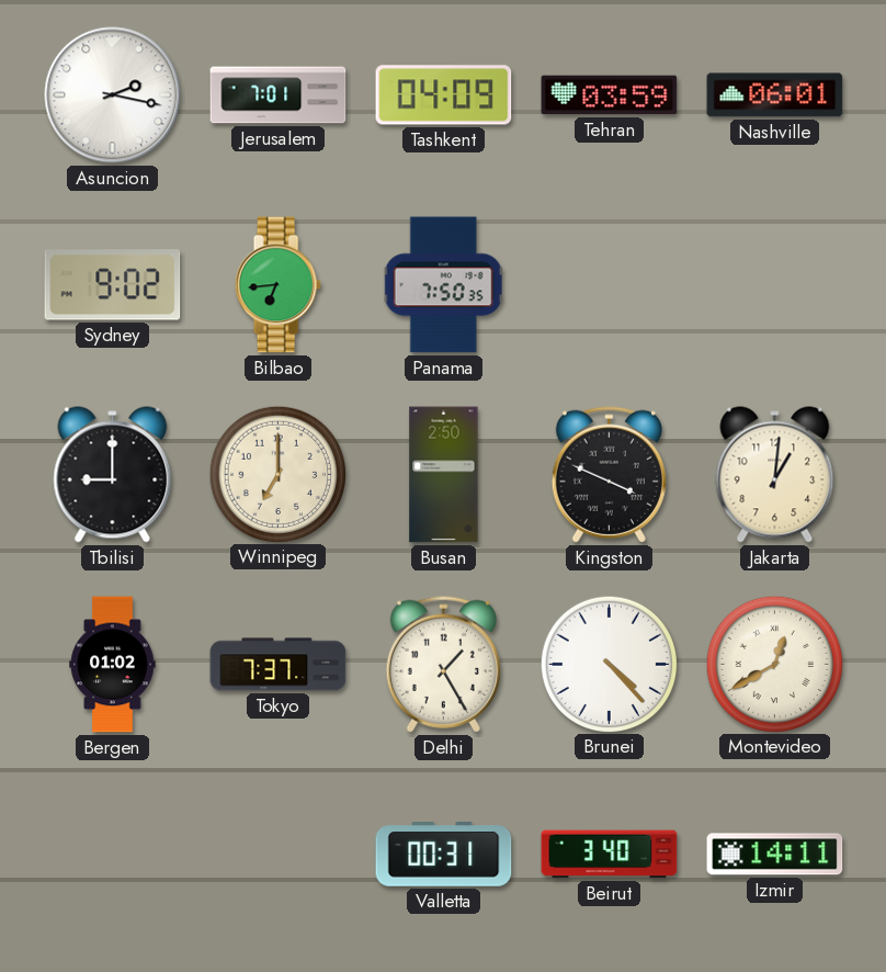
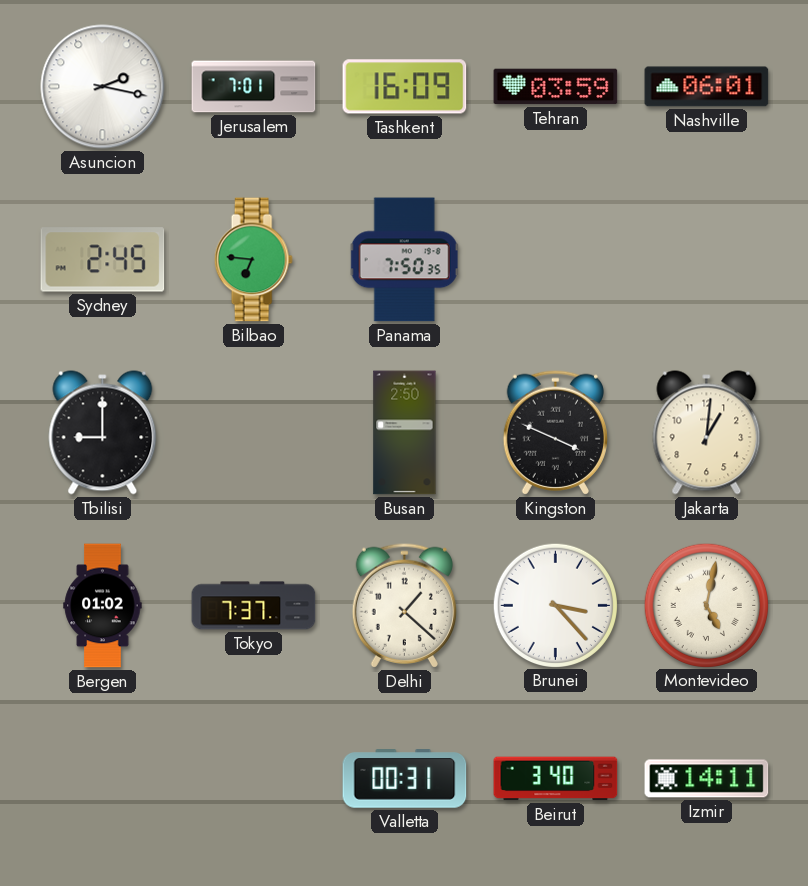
Tashkent: 04:09 -> 16:09
Sydney: 9:02 -> 2:45
Bilbao: 6:44 -> 6:46
Winnipeg: 7:00 -> none
Delhi: 1:25 -> 1:22
Brunei: 4:23 -> 3:23
Montevideo: 12:40 -> 5:02
